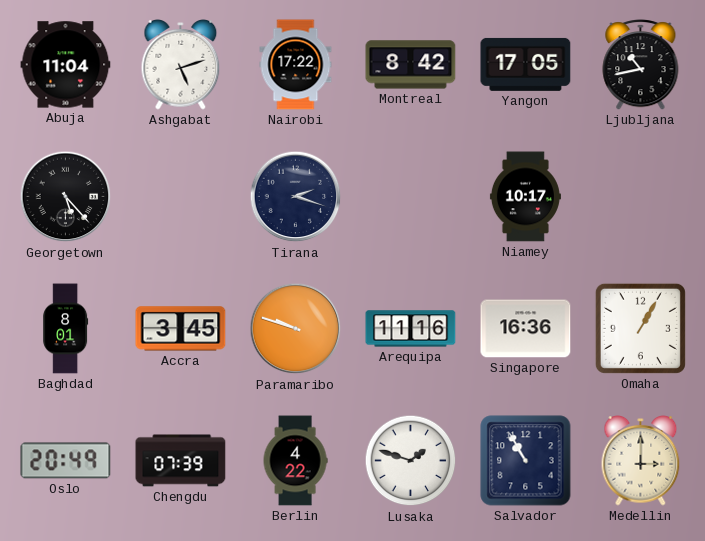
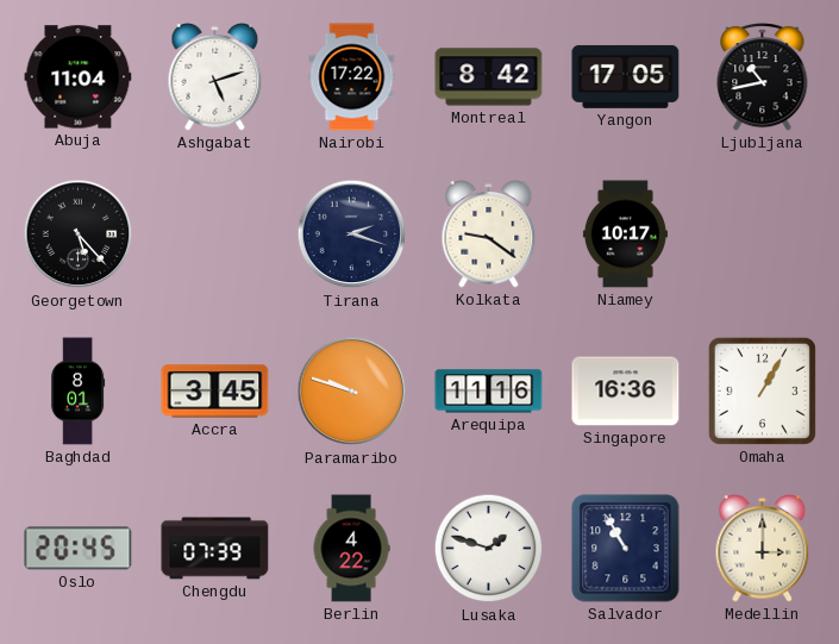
Kolkata: none -> 9:21
Oslo: 20:49 -> 20:45
